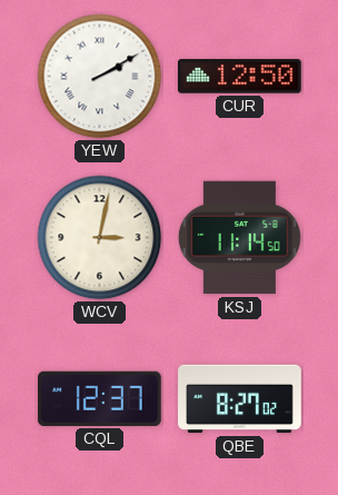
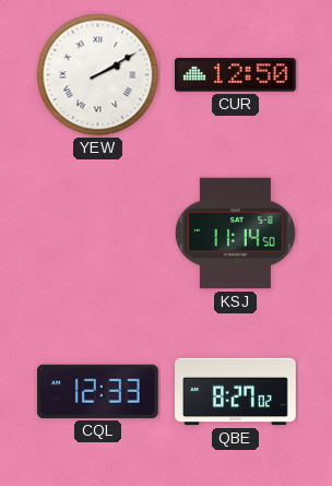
WCV: 3:02 -> none
CQL: 12:37 -> 12:33
